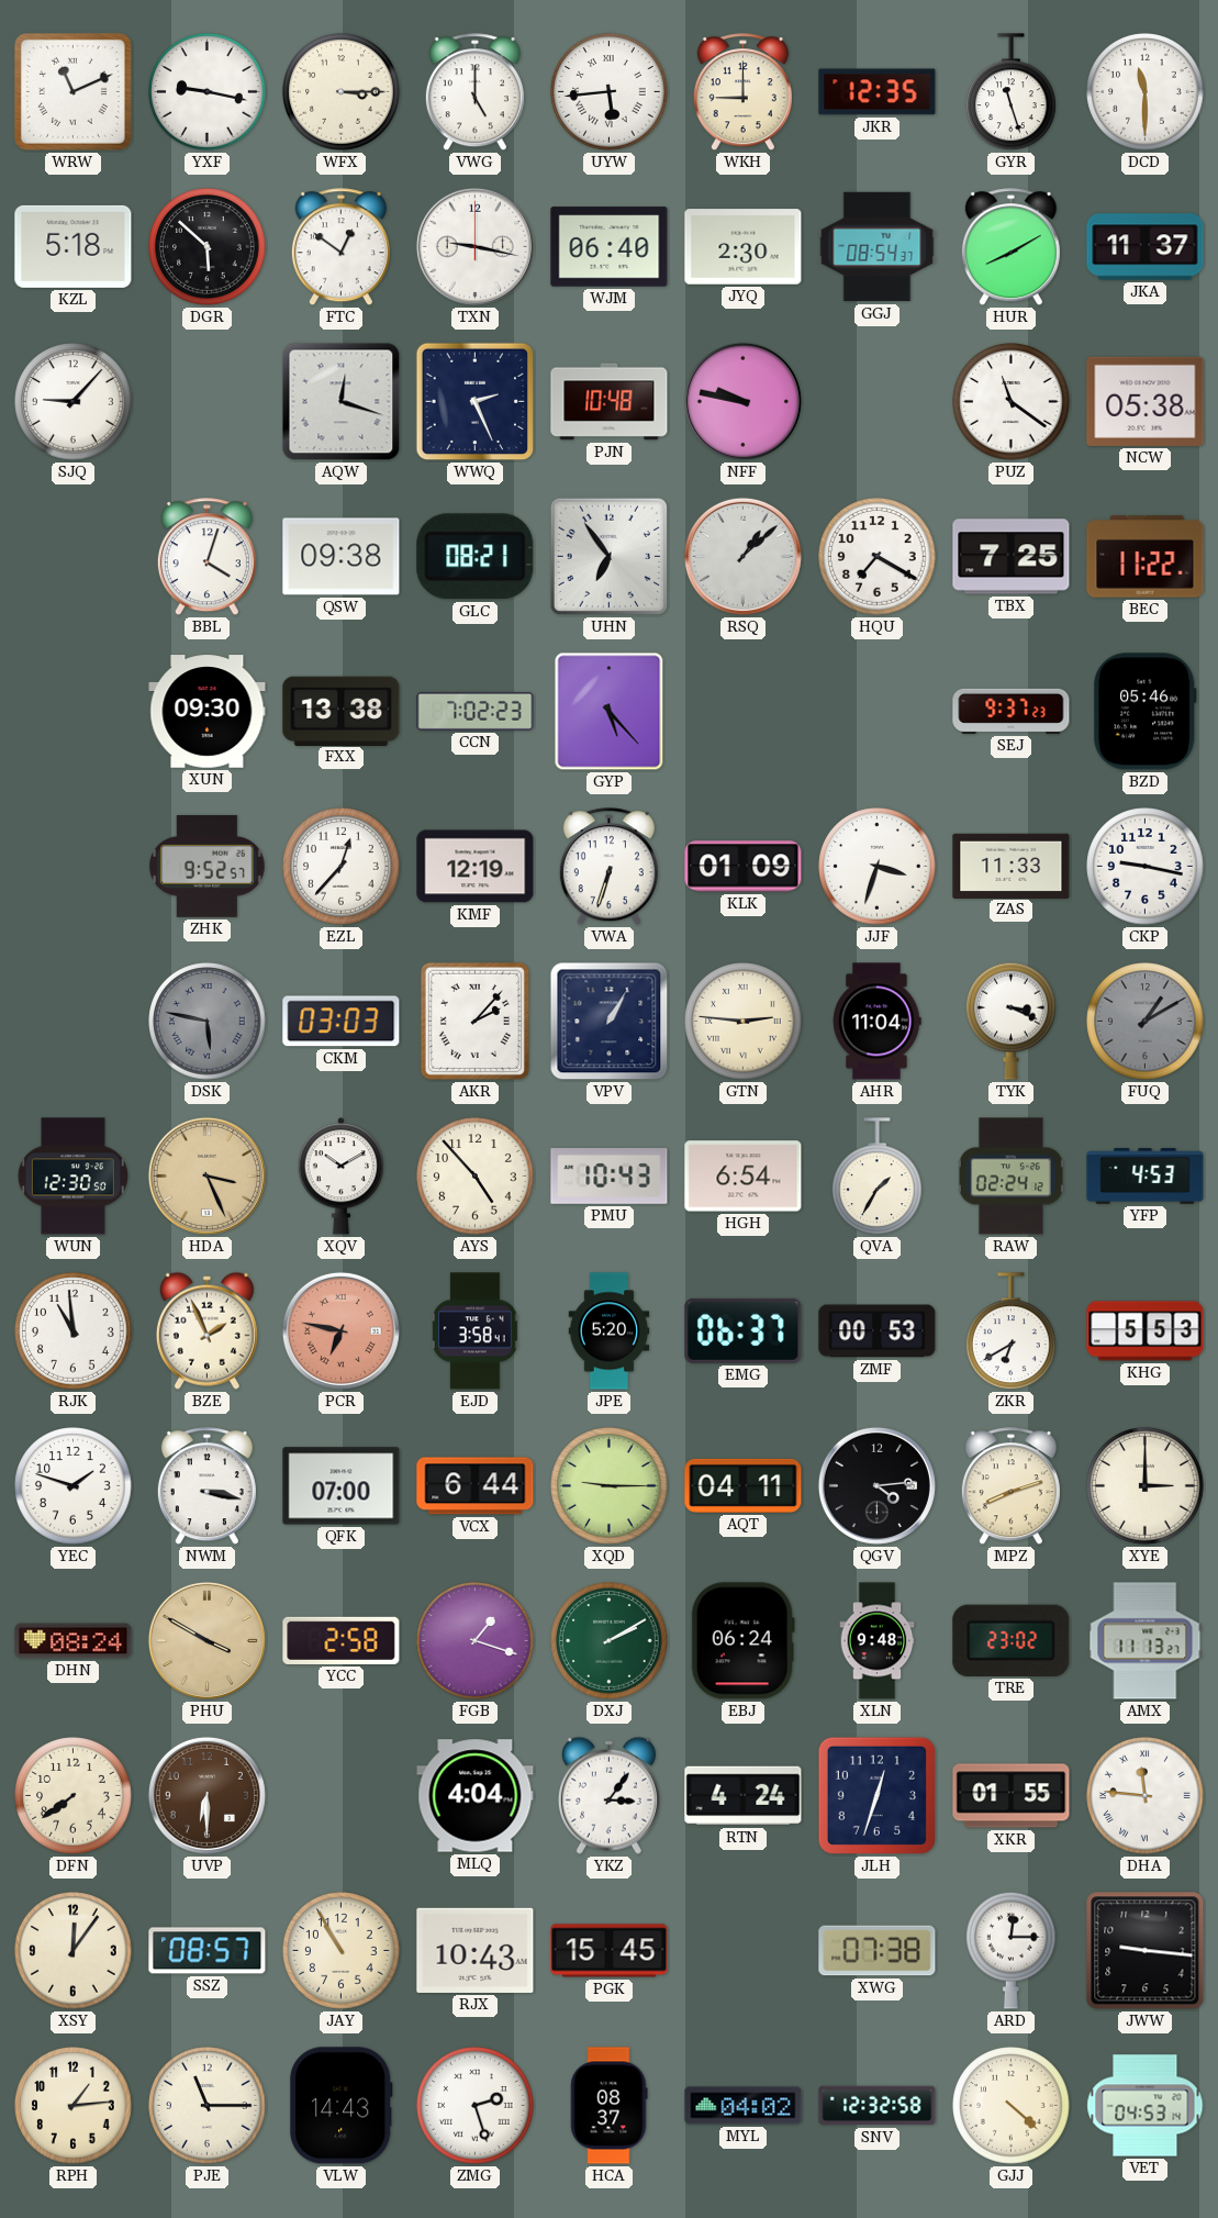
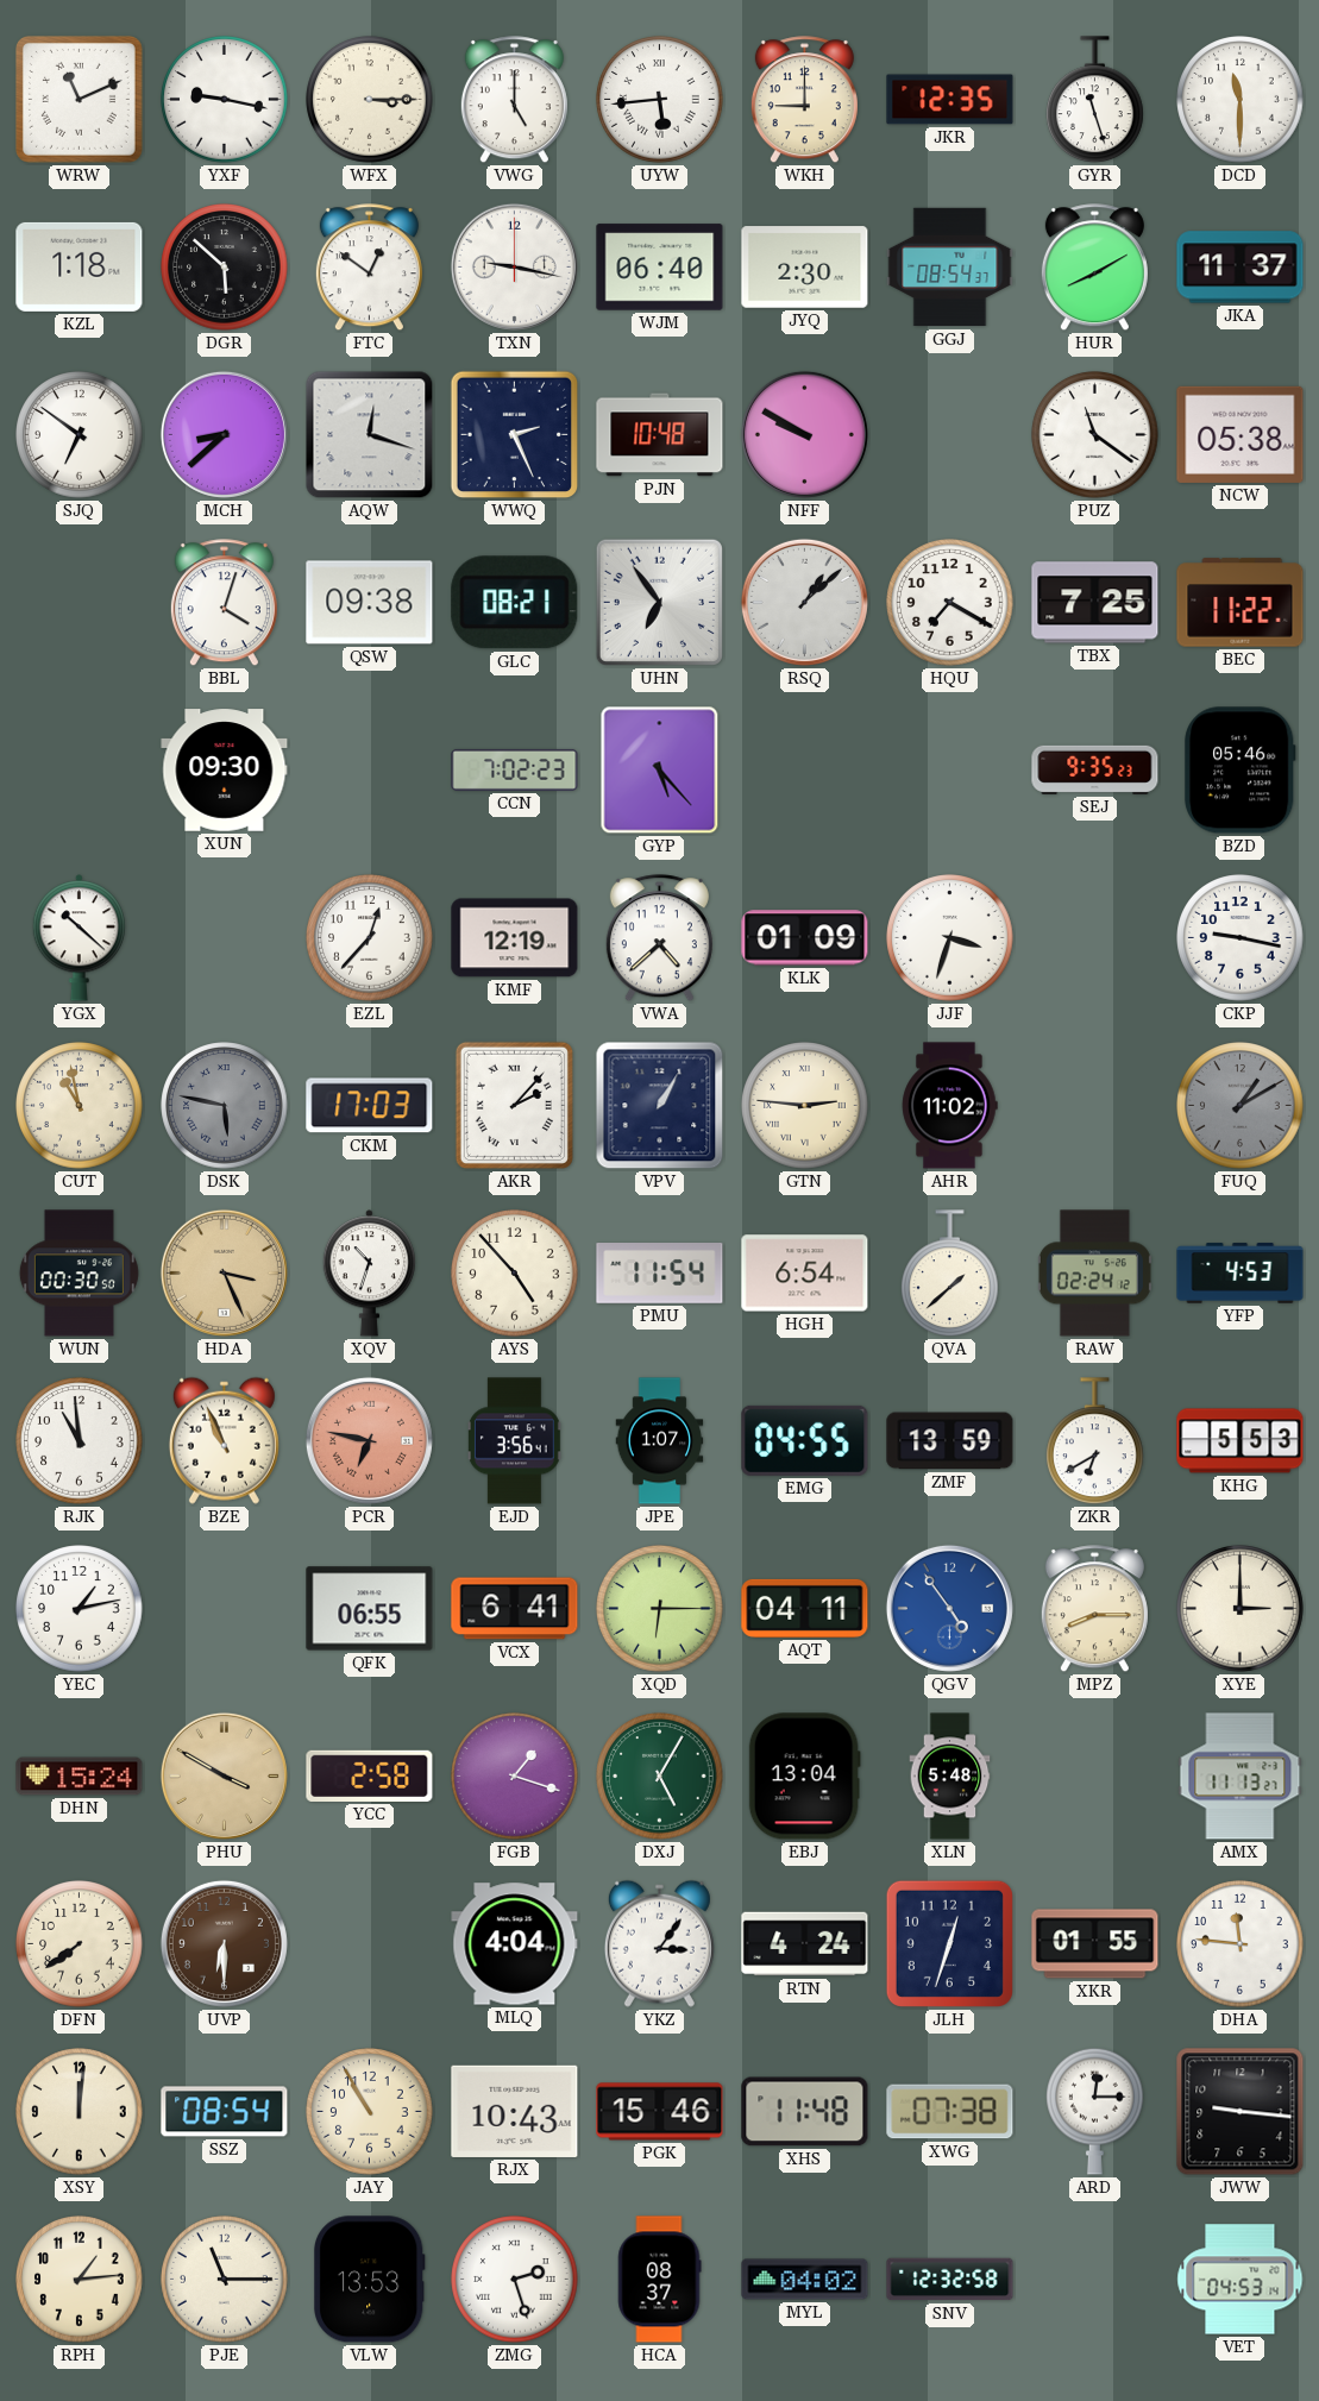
KZL: 5:18 -> 1:18
SJQ: 9:07 -> 6:51
MCH: none -> 8:38
NFF: 9:47 -> 9:50
FXX: 13:38 -> none
SEJ: 9:37 -> 9:35
YGX: none -> 10:22
ZHK: 9:52 -> none
VWA: 6:33 -> 4:38
ZAS: 11:33 -> none
CUT: none -> 10:58
CKM: 03:03 -> 17:03
AHR: 11:04 -> 11:02
TYK: 3:19 -> none
WUN: 12:30 -> 00:30
XQV: 10:10 -> 10:33
PMU: 10:43 -> 11:54
QVA: 1:35 -> 1:38
BZE: 1:56 -> 10:56
EJD: 3:58 -> 3:56
JPE: 5:20 -> 1:07
EMG: 06:37 -> 04:55
ZMF: 00:53 -> 13:59
YEC: 1:48 -> 1:13
NWM: 3:17 -> none
QFK: 07:00 -> 06:55
VCX: 6:44 -> 6:41
XQD: 9:15 -> 6:15
QGV: 4:14 -> 4:54
QGV dial: black -> blue
MPZ: 8:12 -> 8:15
DHN: 08:24 -> 15:24
DXJ: 2:10 -> 5:05
EBJ: 06:24 -> 13:04
XLN: 9:48 -> 5:48
TRE: 23:02 -> none
DHA numerals: Roman -> Arabic
XSY: 12:06 -> 12:01
SSZ: 08:57 -> 08:54
PGK: 15:45 -> 15:46
XHS: none -> 11:48
VLW: 14:43 -> 13:53
GJJ: 4:22 -> none
